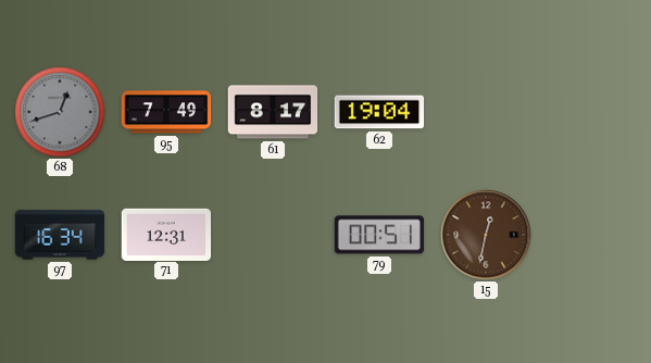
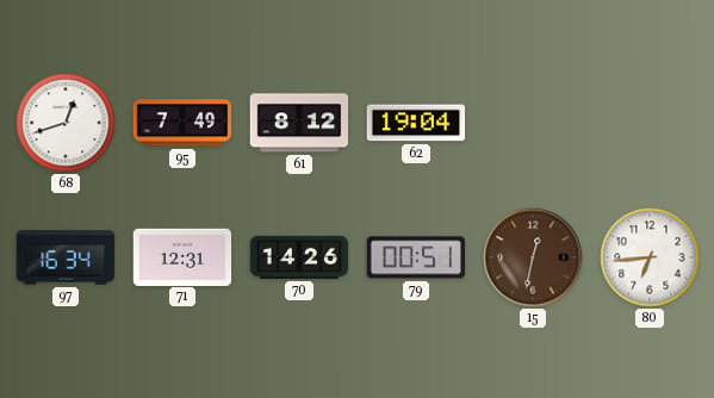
68 dial: grey -> white
61: 8:17 -> 8:12
70: none -> 14:26
80: none -> 6:44
